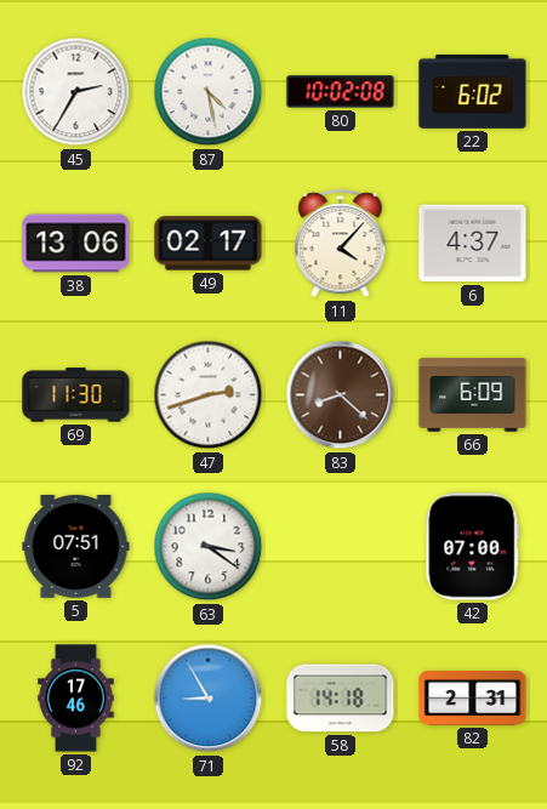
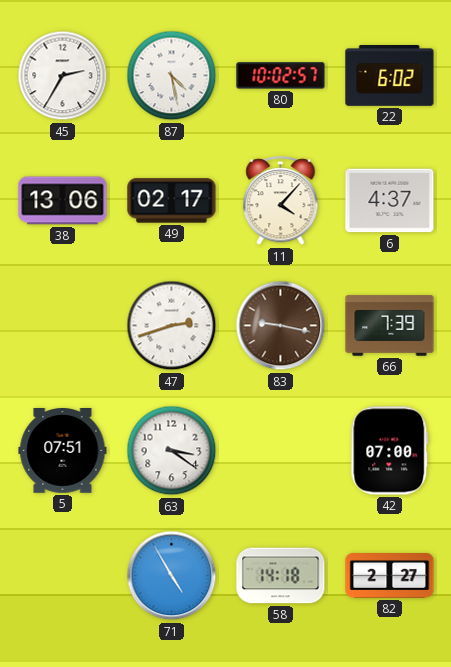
80: 10:02:08 -> 10:02:57
69: 11:30 -> none
83: 8:22 -> 9:17
66: 6:09 -> 7:39
92: 17:46 -> none
71: 8:55 -> 4:55
82: 2:31 -> 2:27
